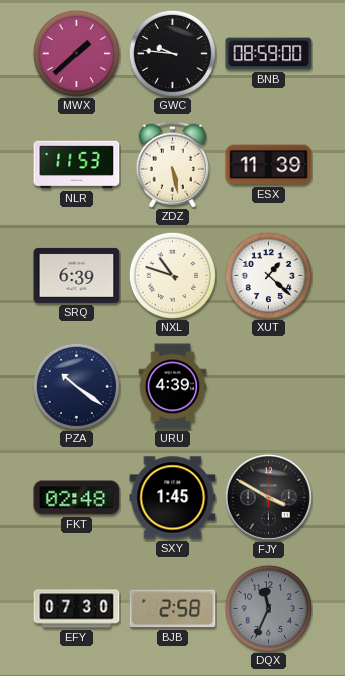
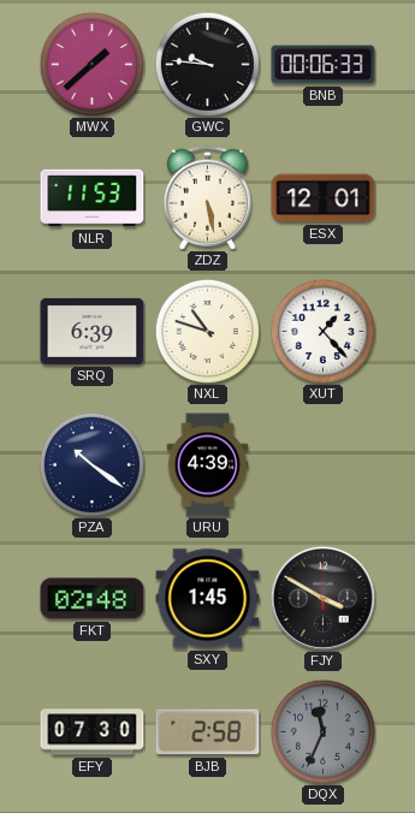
BNB: 08:59 -> 00:06
ESX: 11:39 -> 12:01
XUT: 1:22 -> 1:23
